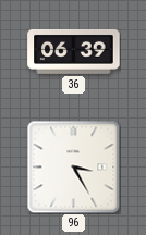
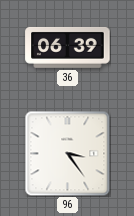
96: 3:25 -> 3:24
